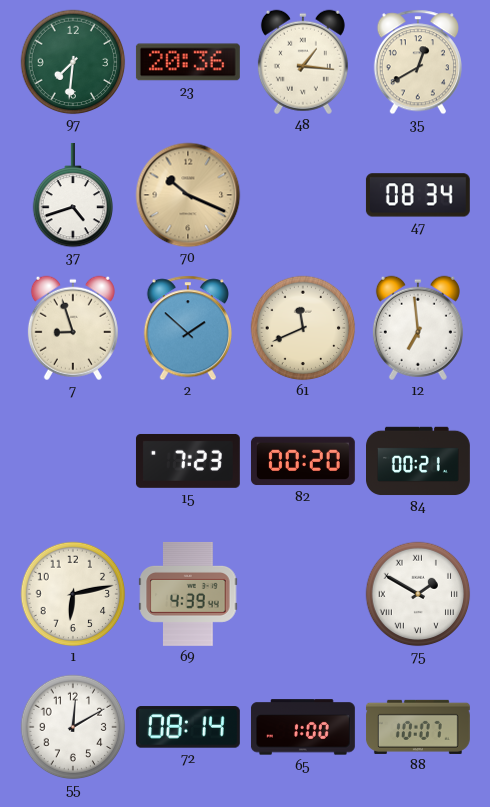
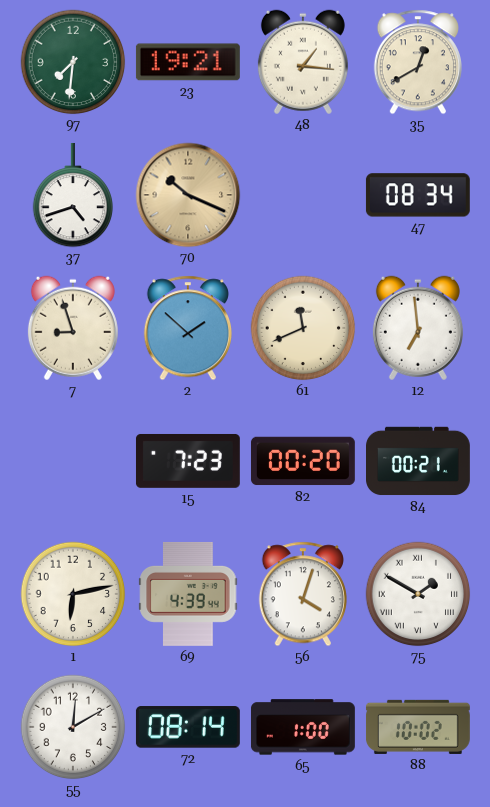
23: 20:36 -> 19:21
56: none -> 4:03
88: 10:07 -> 10:02
